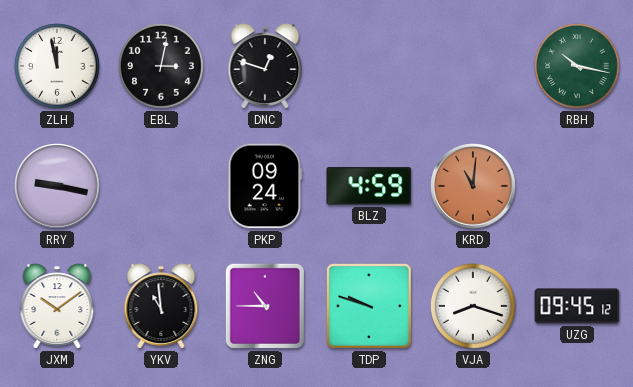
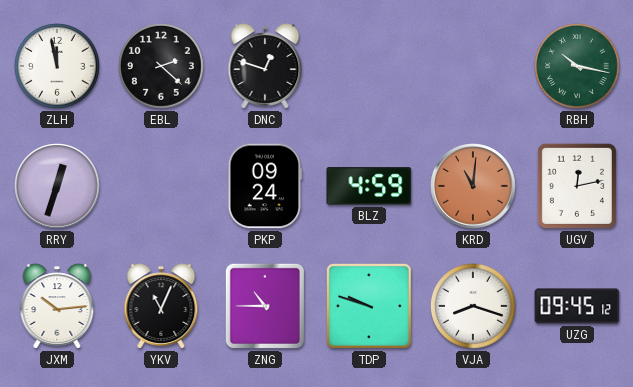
EBL: 3:02 -> 2:22
RRY: 9:17 -> 12:33
UGV: none -> 12:13
JXM: 10:09 -> 10:14
YKV: 10:59 -> 11:04
